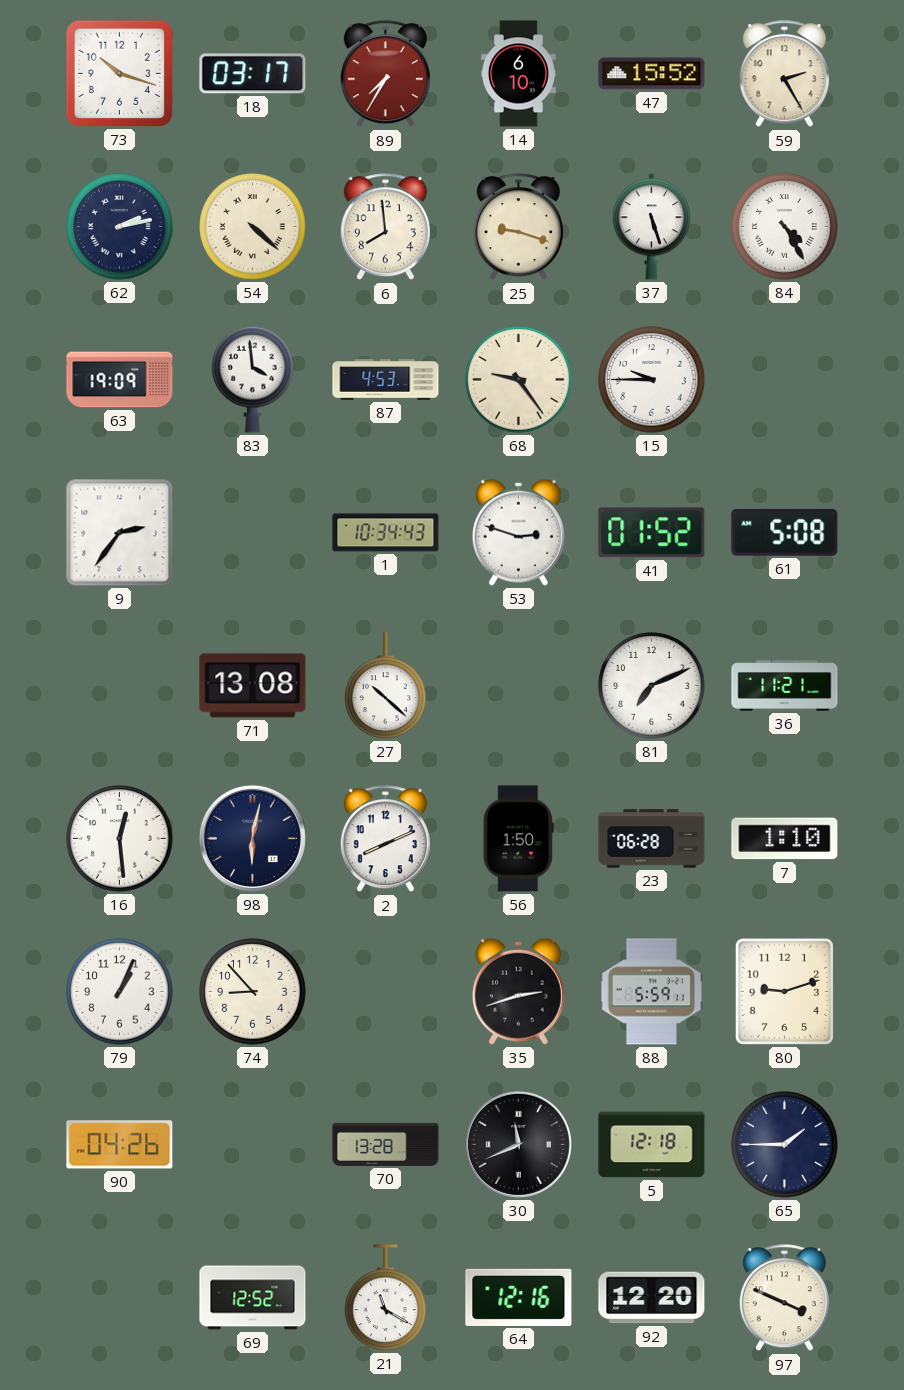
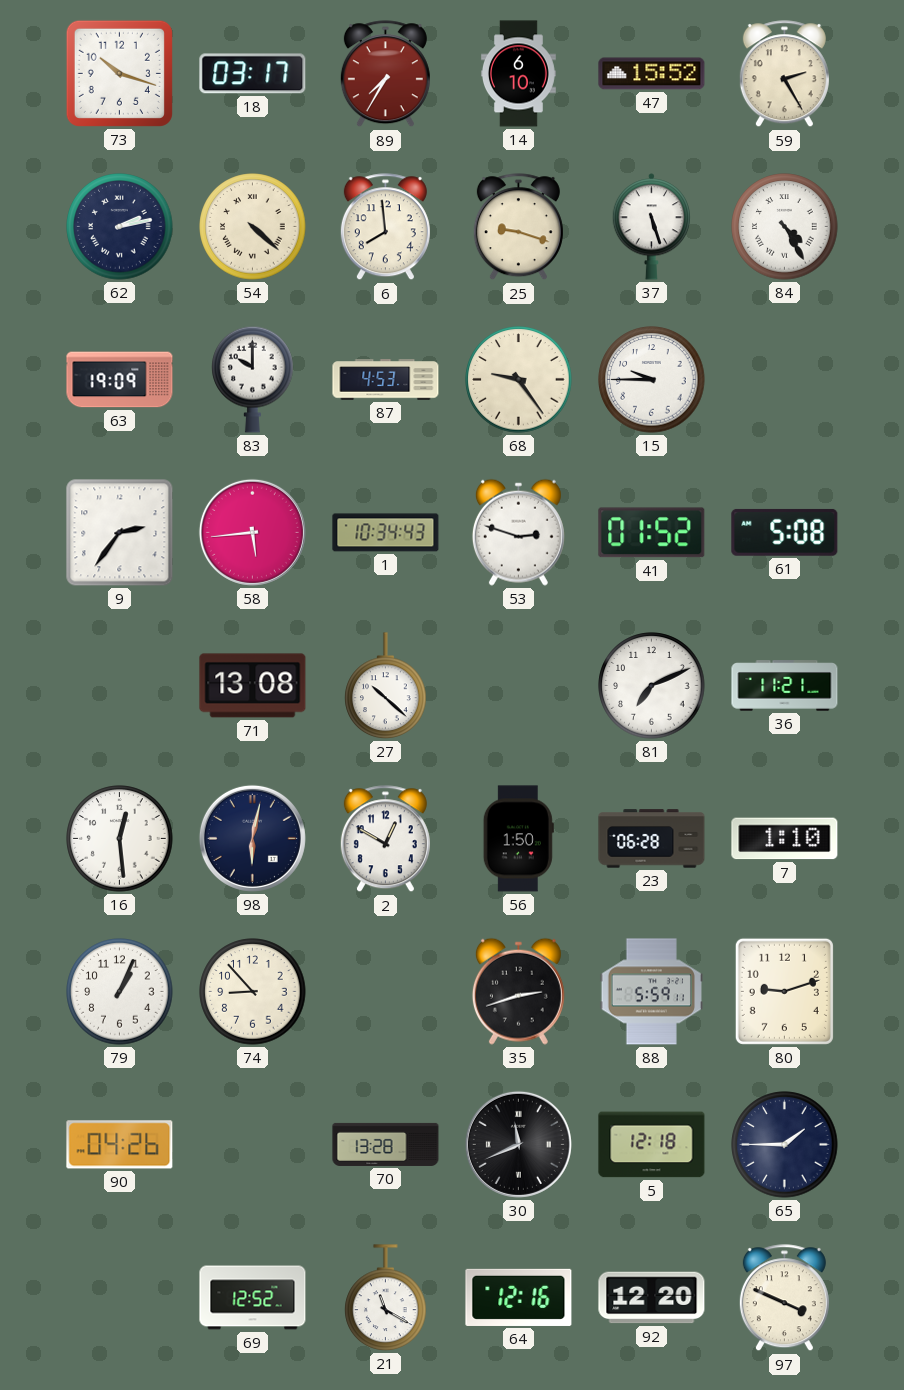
83: 3:59 -> 10:00
58: none -> 5:44
2: 8:11 -> 12:50
